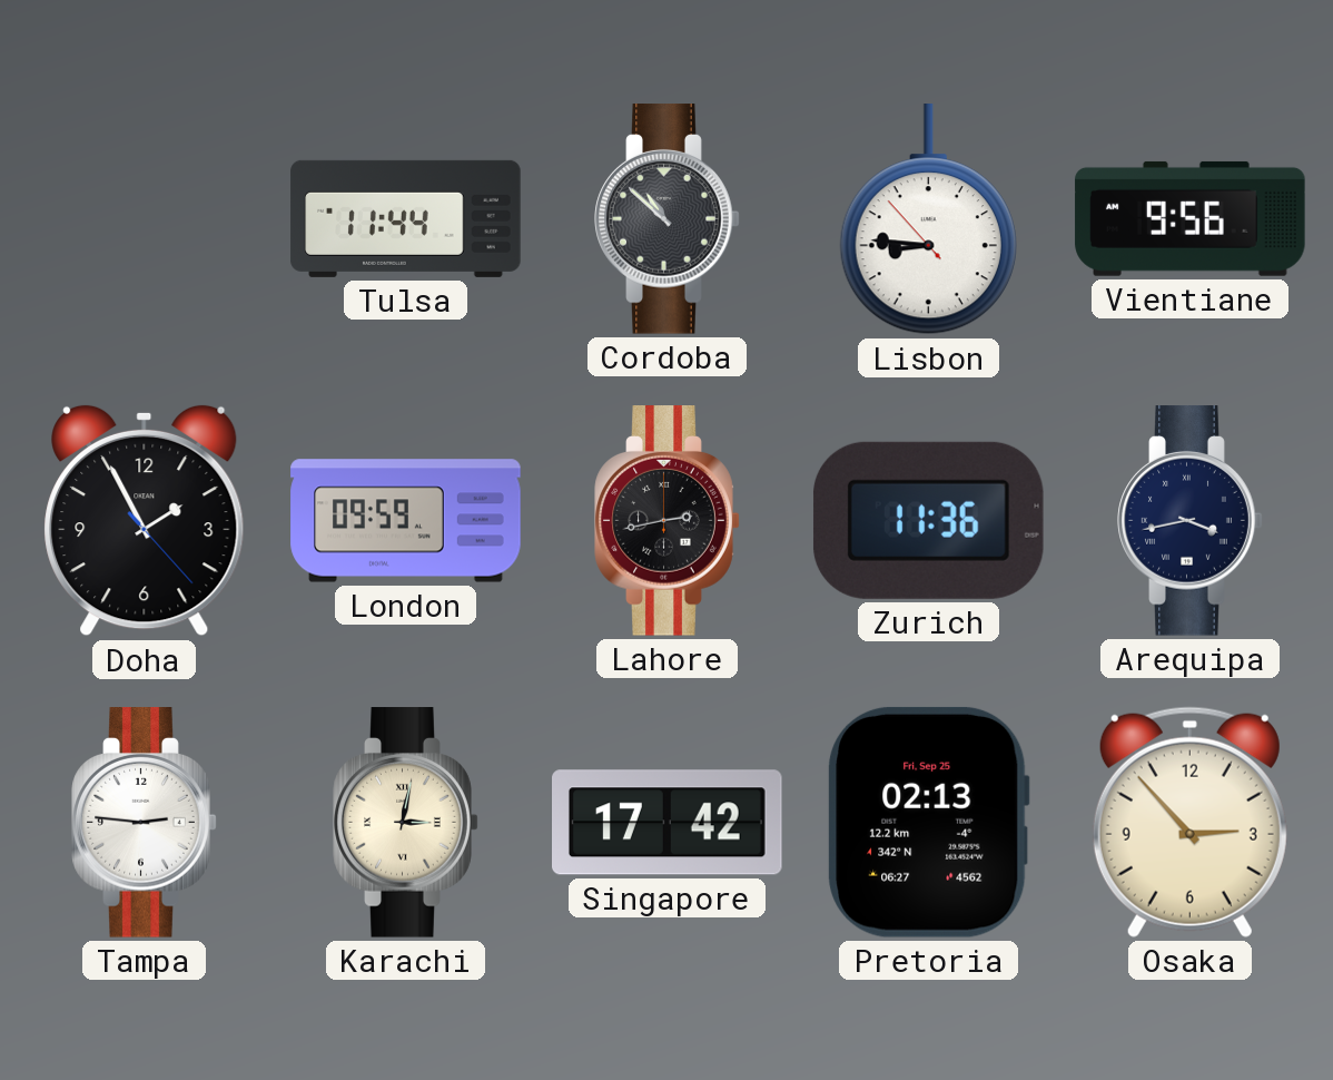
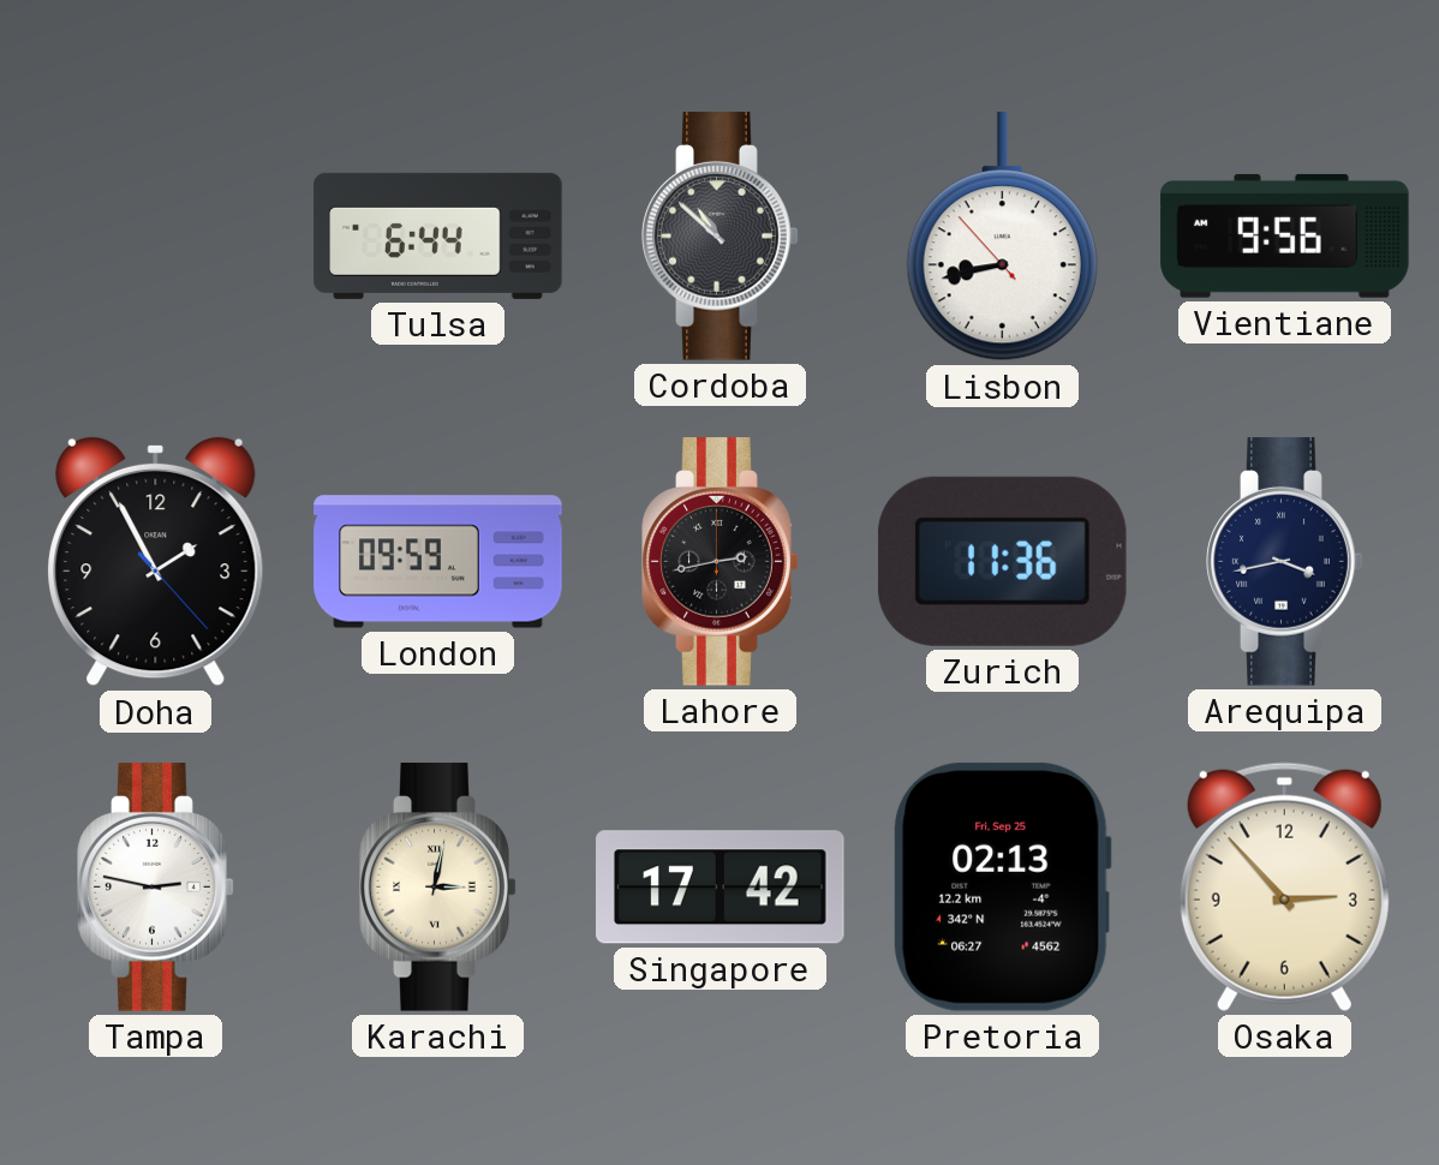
Tulsa: 11:44 -> 6:44
Lisbon: 8:45 -> 8:42
Tampa: 2:46 -> 2:47
